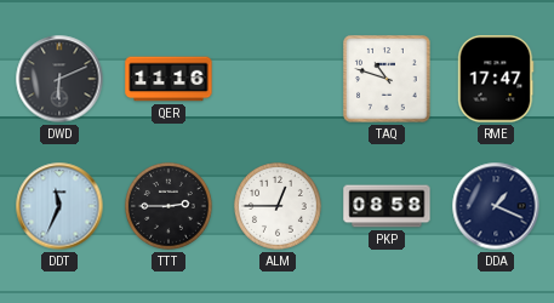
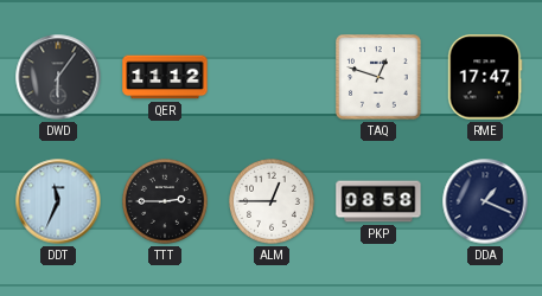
DWD: 6:11 -> 6:06
QER: 11:16 -> 11:12
TAQ: 10:48 -> 12:48
